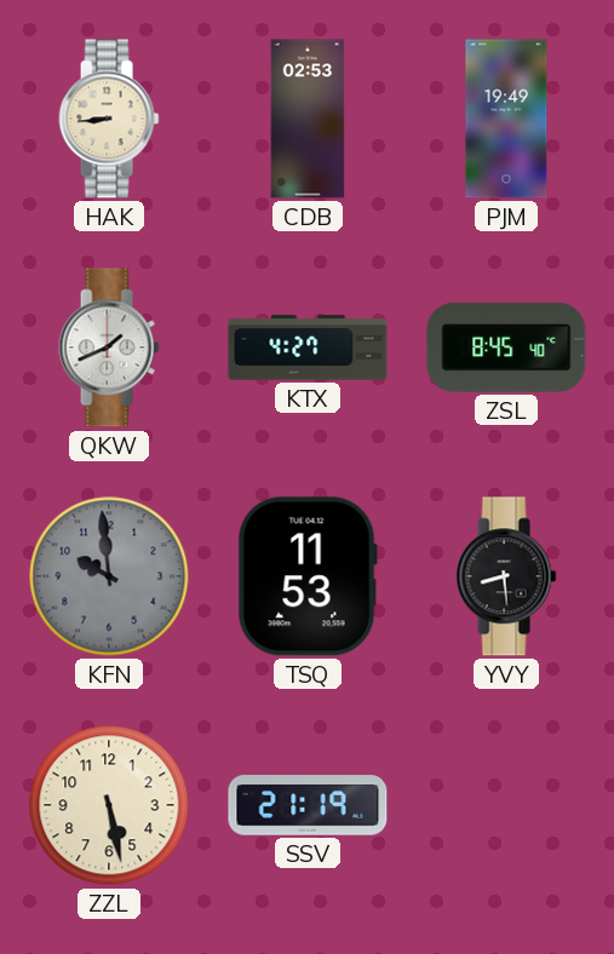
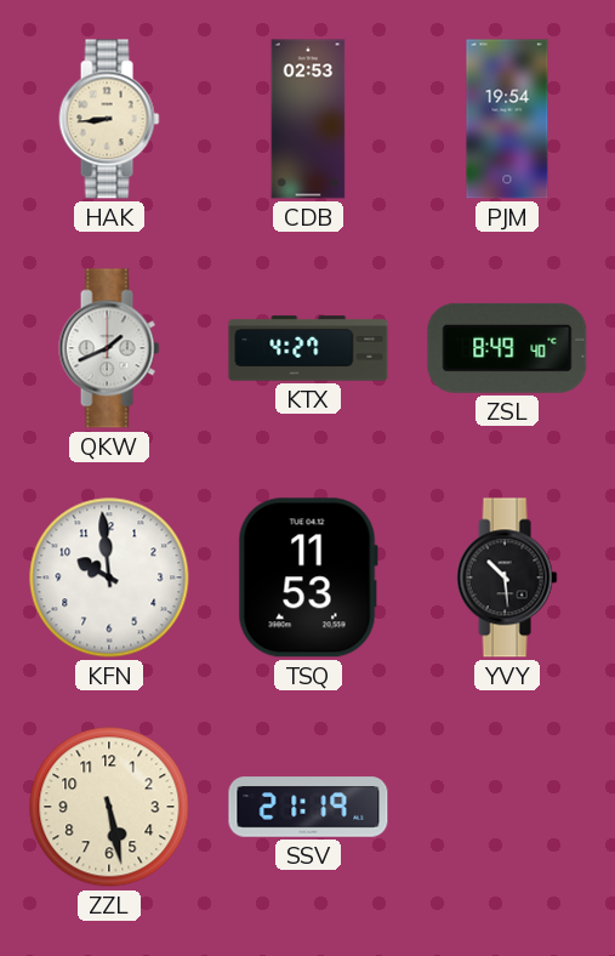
PJM: 19:49 -> 19:54
ZSL: 8:45 -> 8:49
KFN dial: grey -> white
YVY: 8:29 -> 10:29
